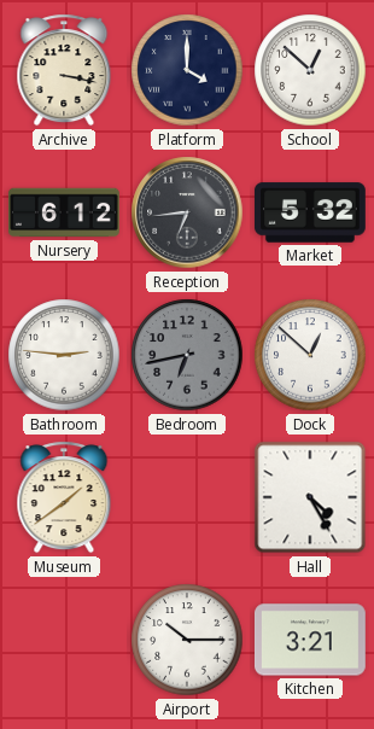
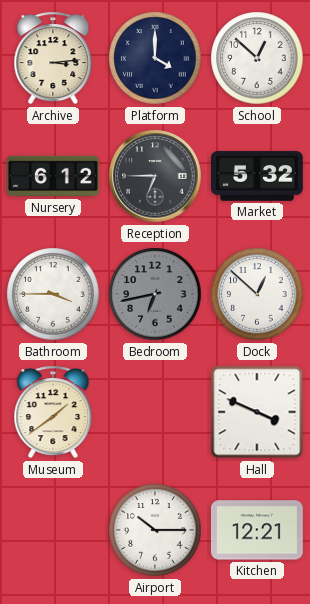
Archive: 3:17 -> 3:14
Reception: 6:44 -> 6:45
Bathroom: 2:46 -> 3:45
Hall: 4:25 -> 3:49
Kitchen: 3:21 -> 12:21
